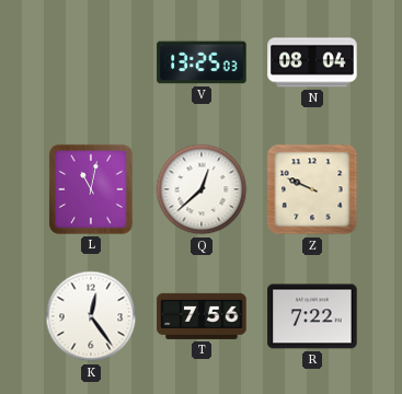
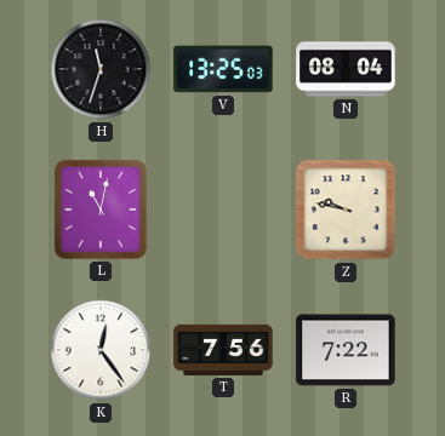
H: none -> 11:33
Q: 12:38 -> none
Z: 9:49 -> 9:47
